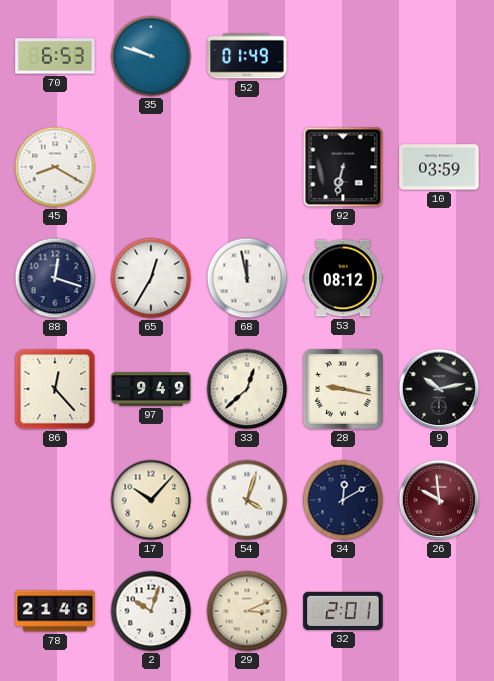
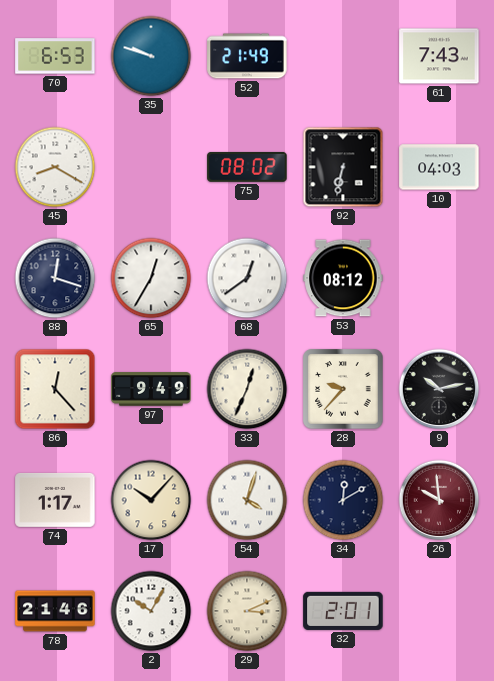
52: 01:49 -> 21:49
61: none -> 7:43
75: none -> 08:02
10: 03:59 -> 04:03
68: 11:58 -> 12:39
33: 12:38 -> 12:34
28: 9:17 -> 9:37
74: none -> 1:17
2: 10:03 -> 10:05
